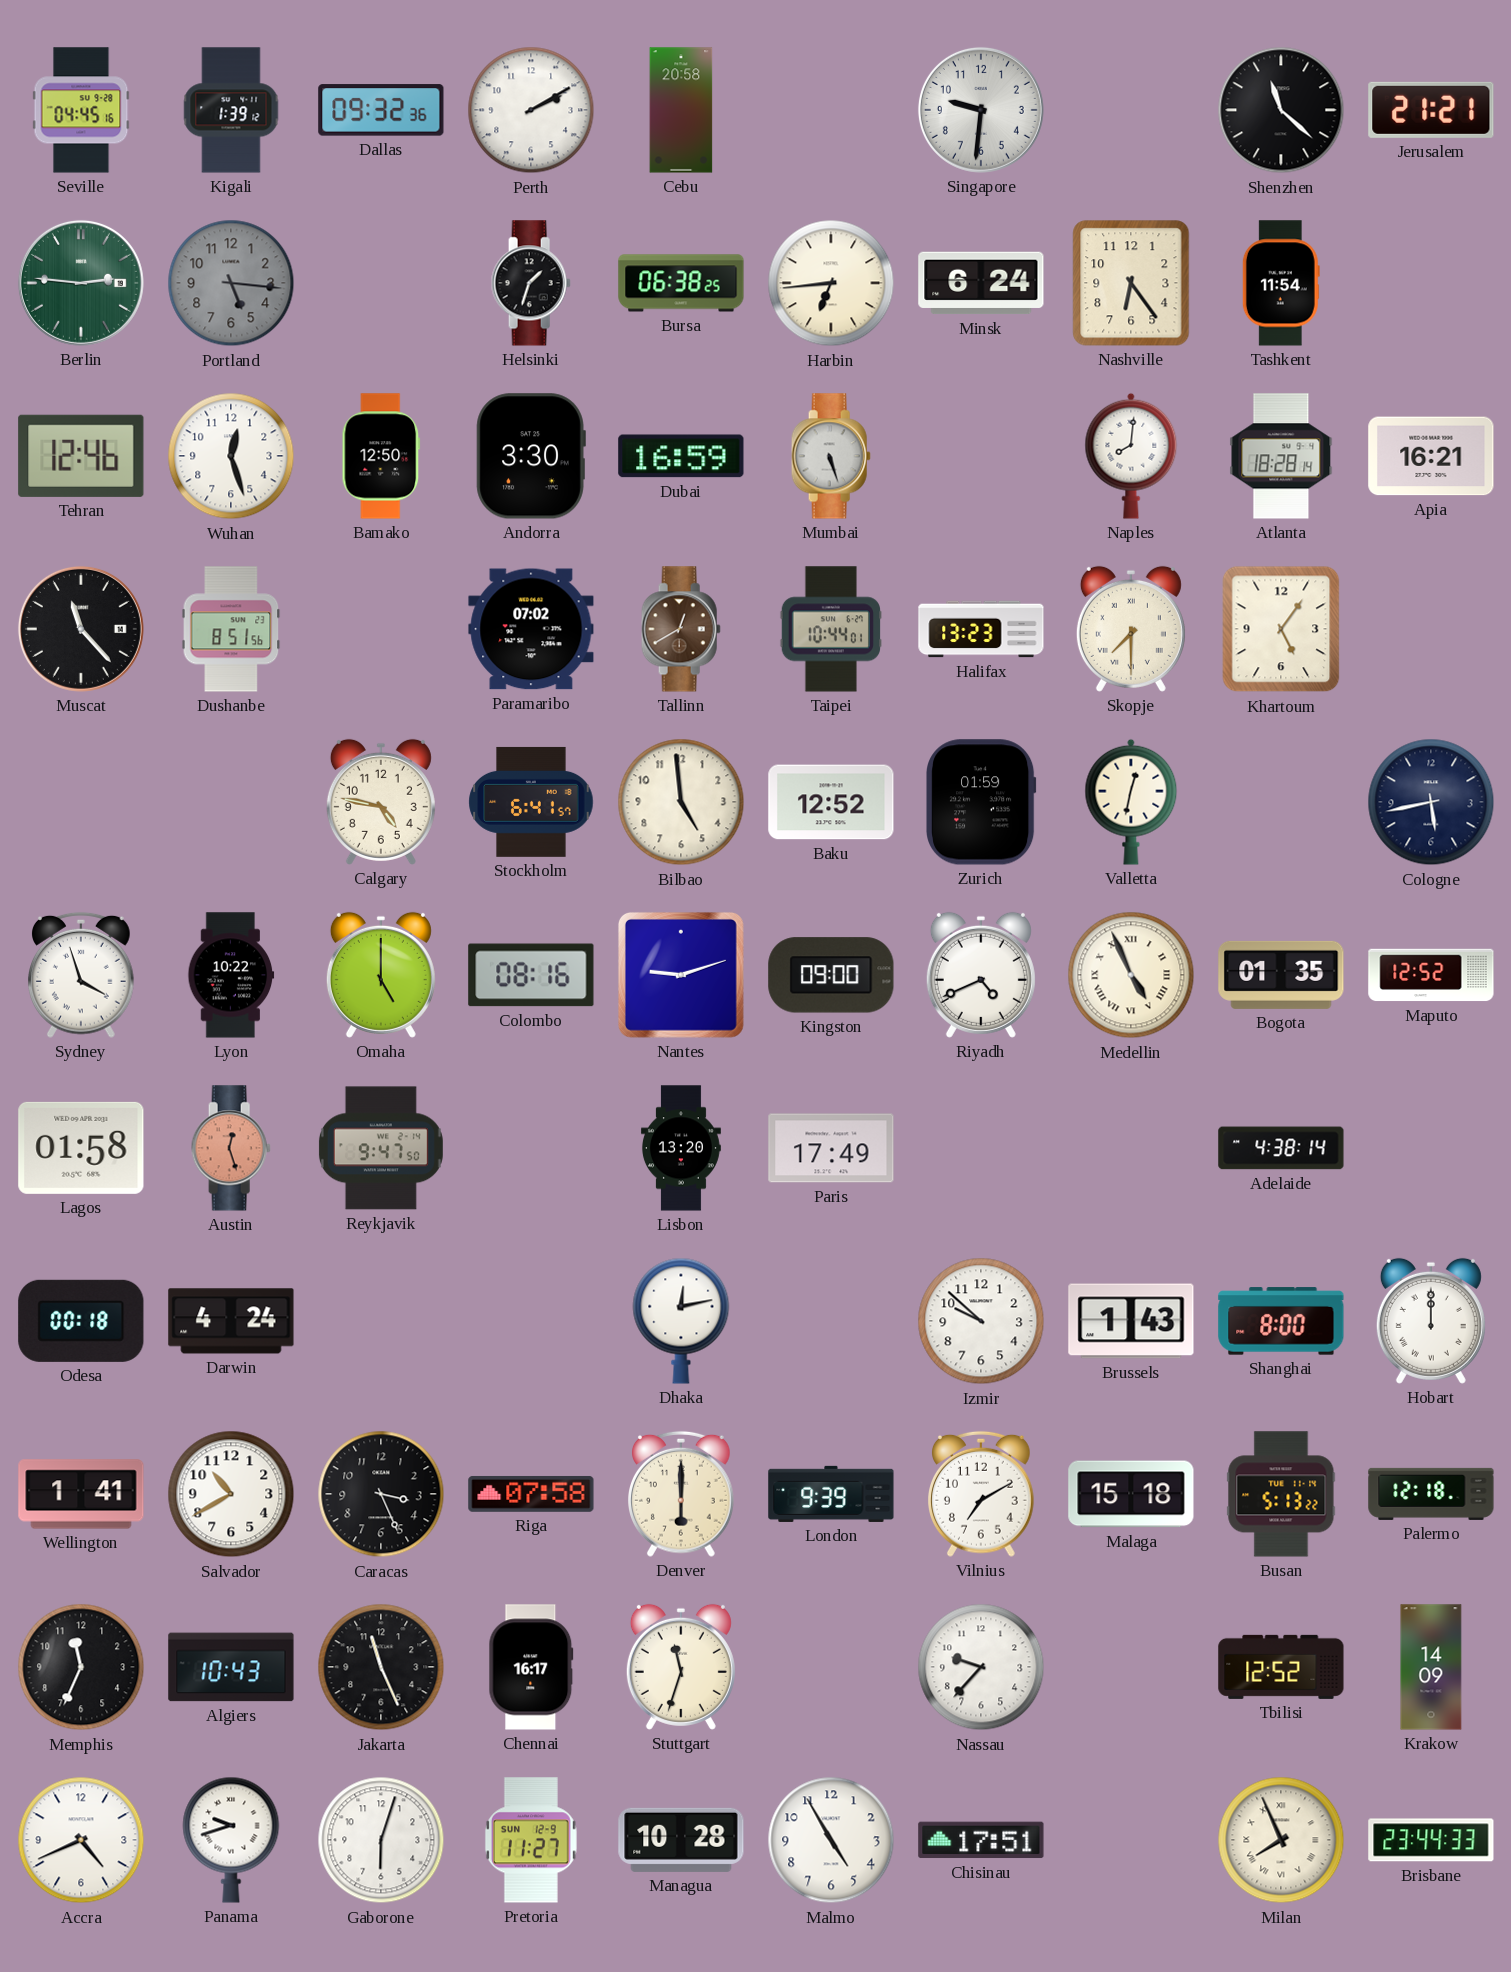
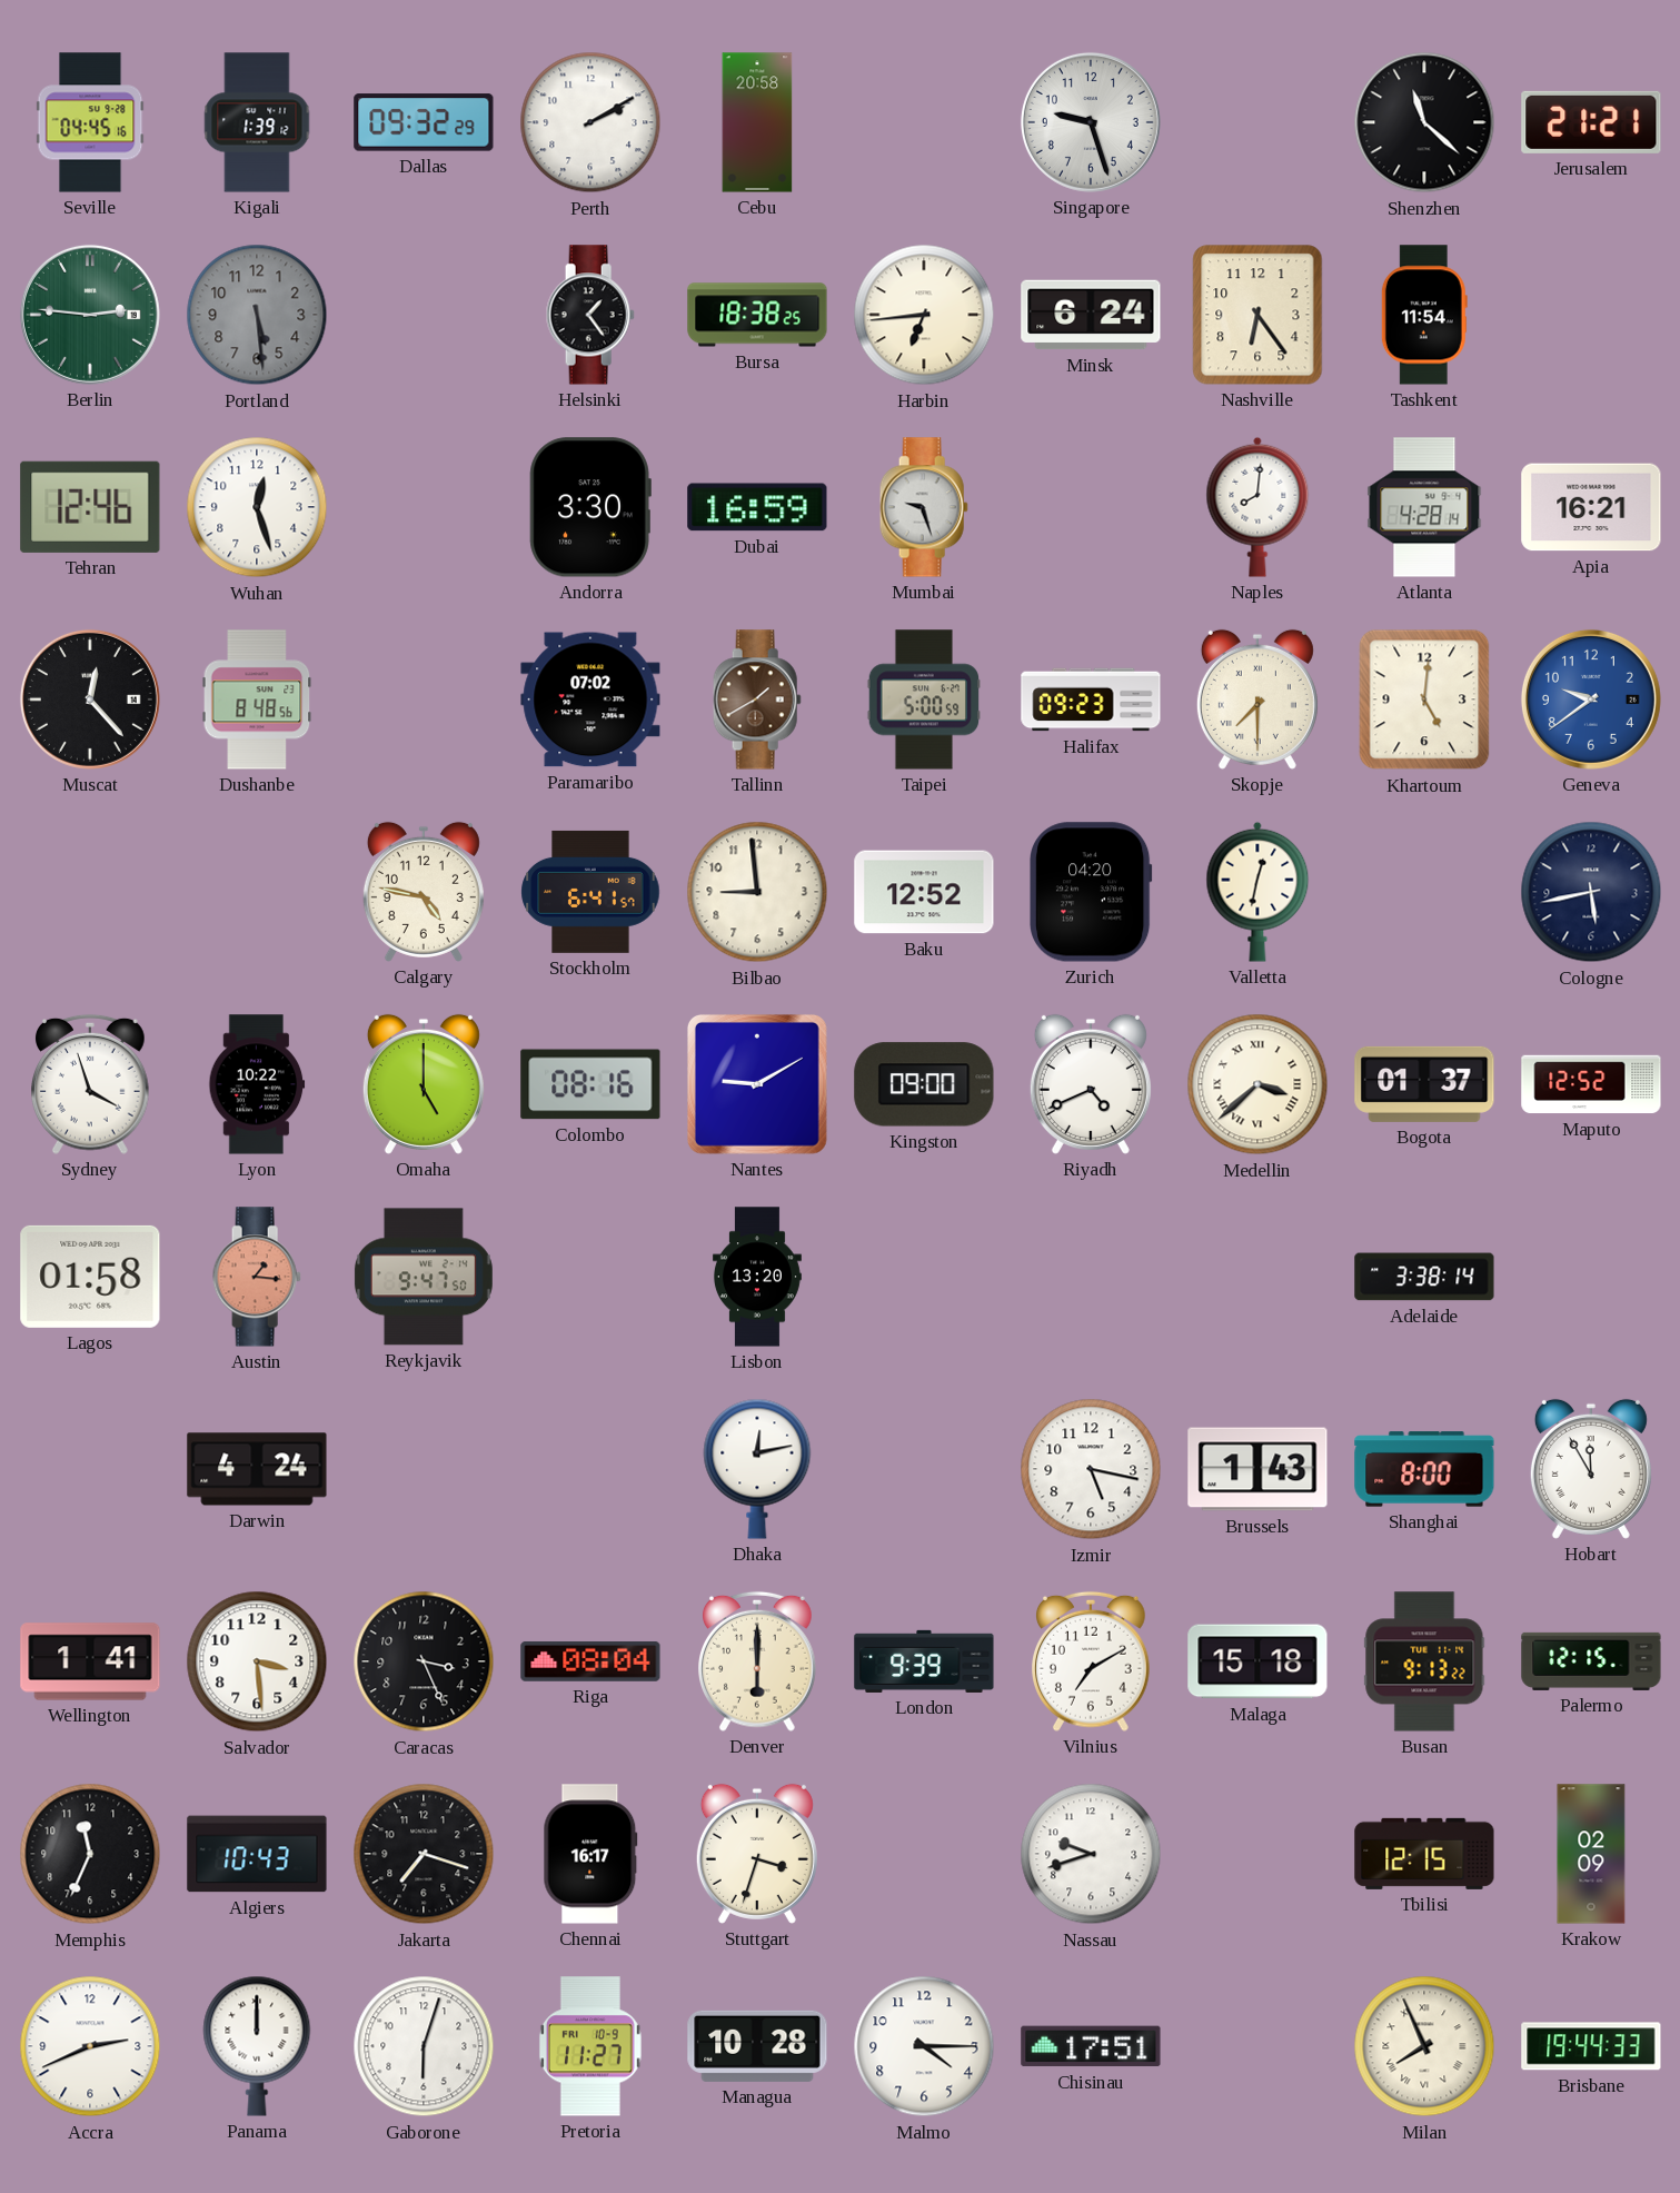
Dallas: 09:32:36 -> 09:32:29
Singapore: 9:31 -> 9:27
Portland: 5:16 -> 5:29
Helsinki: 1:33 -> 1:24
Bursa: 06:38 -> 18:38
Bamako: 12:50 -> none
Mumbai: 5:27 -> 9:27
Atlanta: 18:28 -> 4:28
Muscat: 11:23 -> 12:23
Dushanbe: 8:51 -> 8:48
Tallinn: 12:40 -> 1:40
Taipei: 10:44 -> 5:00
Halifax: 13:23 -> 09:23
Khartoum: 5:06 -> 5:01
Geneva: none -> 9:39
Bilbao: 4:59 -> 8:59
Zurich: 01:59 -> 04:20
Nantes: 9:12 -> 9:10
Medellin: 4:56 -> 3:38
Bogota: 01:35 -> 01:37
Austin: 12:27 -> 1:16
Paris: 17:49 -> none
Adelaide: 4:38 -> 3:38
Odesa: 00:18 -> none
Izmir: 9:52 -> 5:17
Hobart: 12:00 -> 11:55
Salvador: 10:40 -> 3:29
Riga: 07:58 -> 08:04
Busan: 5:13 -> 9:13
Palermo: 12:18 -> 12:15
Jakarta: 11:26 -> 7:18
Stuttgart: 11:33 -> 3:33
Nassau: 9:37 -> 9:42
Tbilisi: 12:52 -> 12:15
Krakow: 14:09 -> 02:09
Accra: 4:41 -> 2:41
Panama: 9:42 -> 12:00
Pretoria date: SUN 12-9 -> FRI 10-9
Malmo: 4:55 -> 4:15
Brisbane: 23:44 -> 19:44
